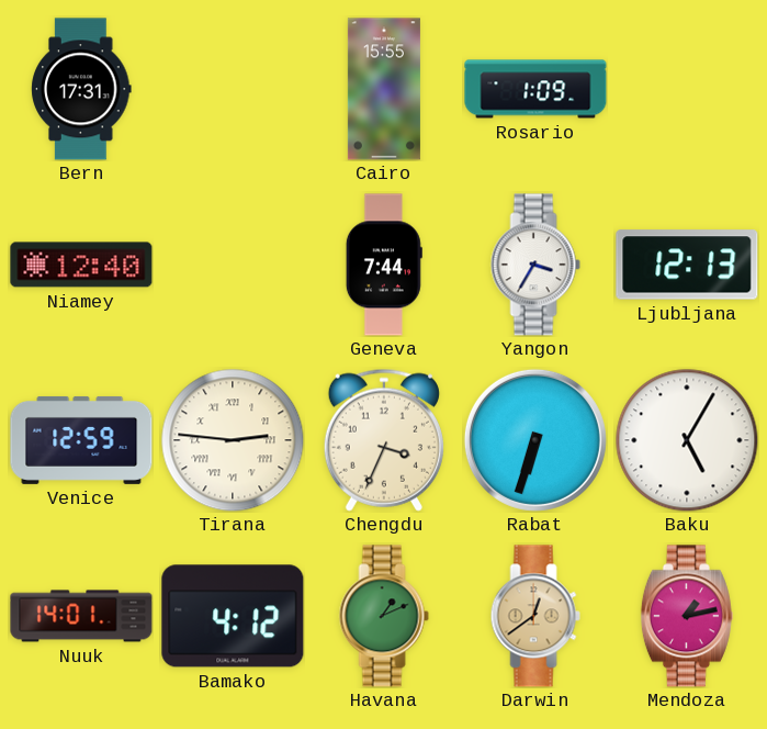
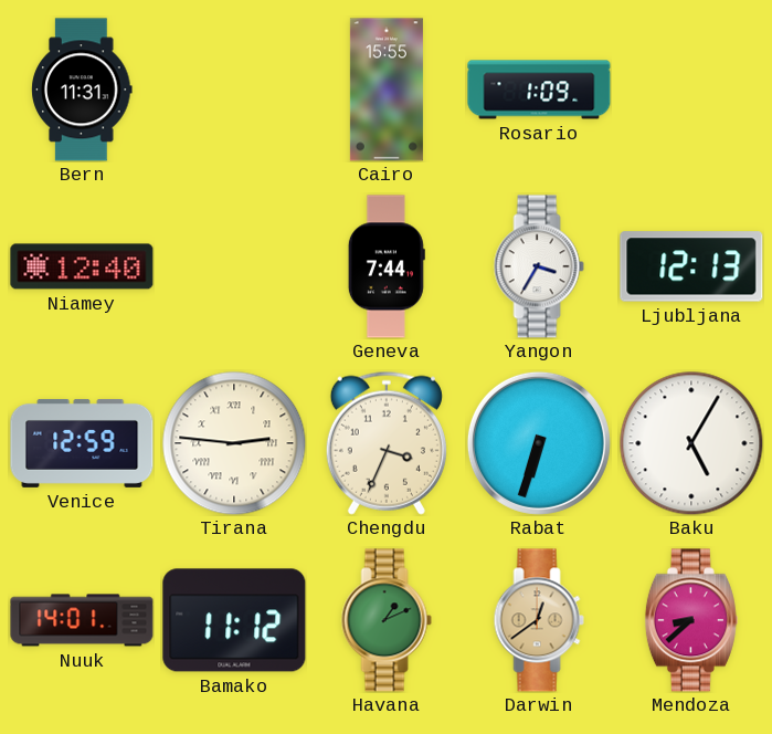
Bern: 17:31 -> 11:31
Bamako: 4:12 -> 11:12
Mendoza: 1:13 -> 8:38
